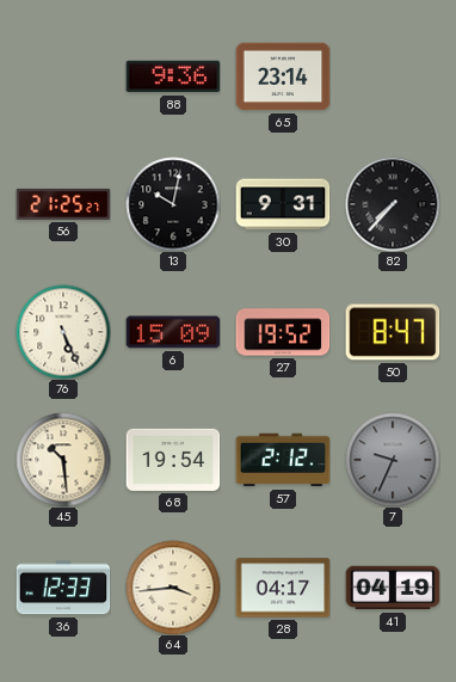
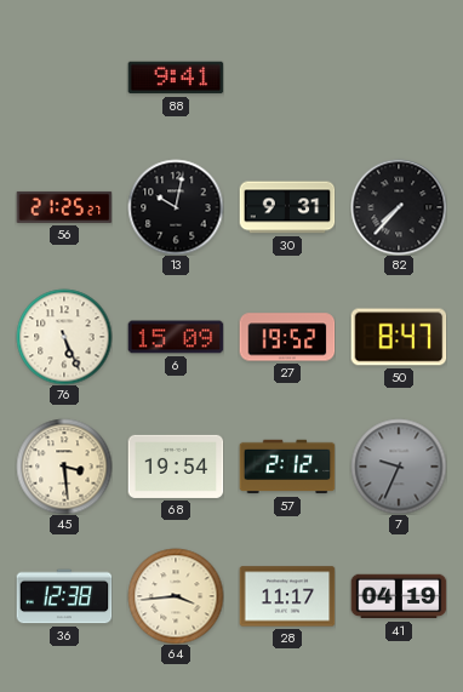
88: 9:36 -> 9:41
65: 23:14 -> none
45: 10:29 -> 3:29
36: 12:33 -> 12:38
28: 04:17 -> 11:17
